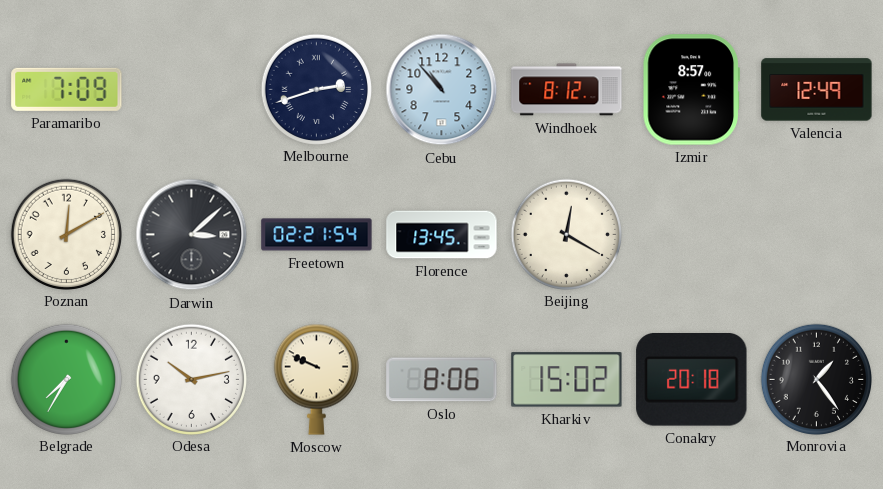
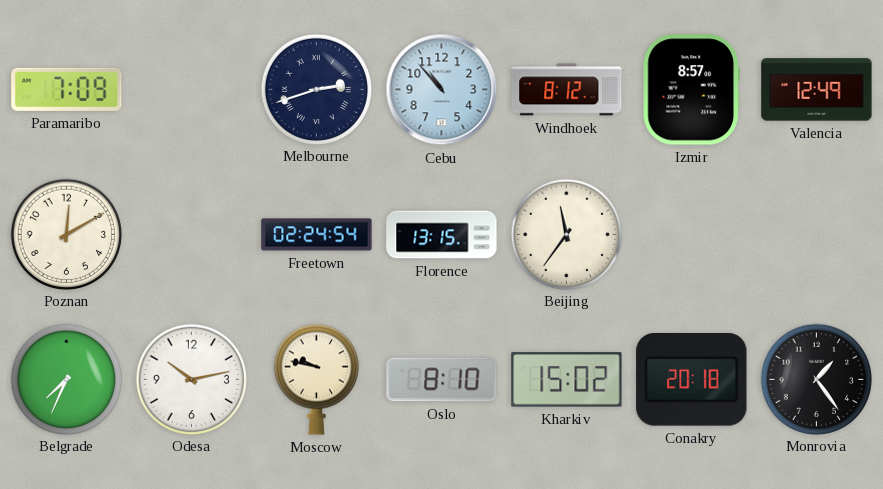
Darwin: 3:08 -> none
Freetown: 02:21 -> 02:24
Florence: 13:45 -> 13:15
Beijing: 12:20 -> 11:36
Belgrade: 7:35 -> 7:34
Moscow: 9:49 -> 9:47
Oslo: 8:06 -> 8:10
